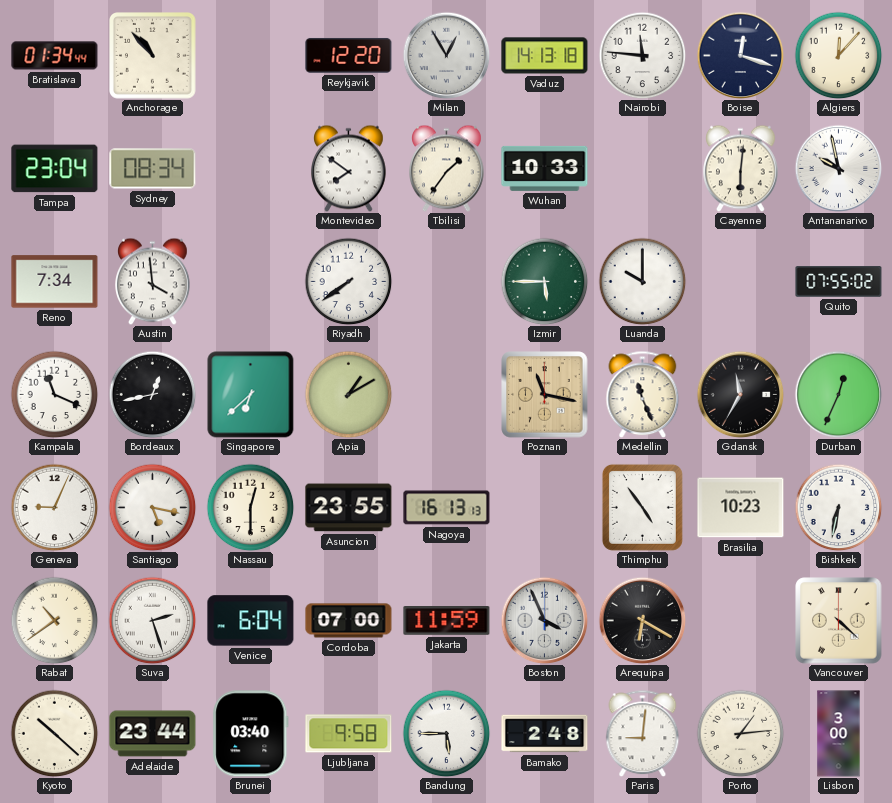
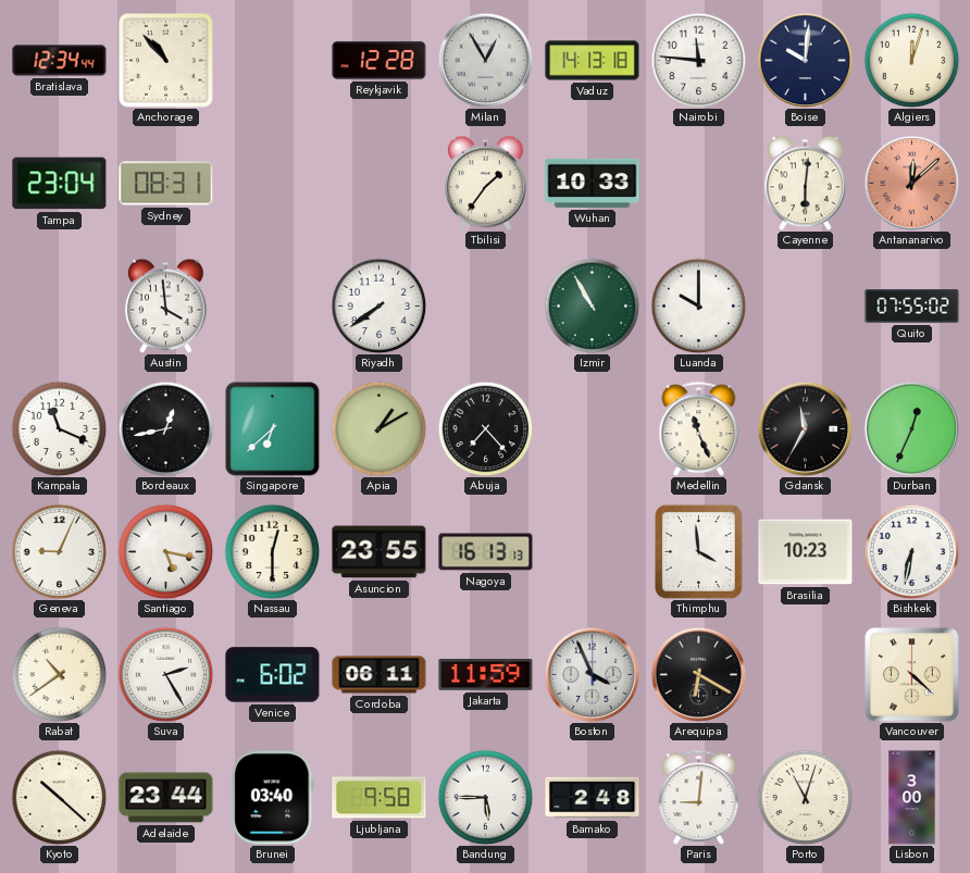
Bratislava: 01:34 -> 12:34
Reykjavik: 12:20 -> 12:28
Boise: 12:18 -> 10:01
Algiers: 12:07 -> 12:03
Sydney: 08:34 -> 08:31
Montevideo: 7:51 -> none
Antananarivo: 9:58 -> 12:08
Antananarivo dial: white -> salmon
Reno: 7:34 -> none
Izmir: 5:45 -> 10:55
Abuja: none -> 7:23
Poznan: 11:17 -> none
Thimphu: 4:54 -> 3:59
Suva: 2:27 -> 2:25
Venice: 6:04 -> 6:02
Cordoba: 07:00 -> 06:11
Porto: 1:14 -> 11:03
